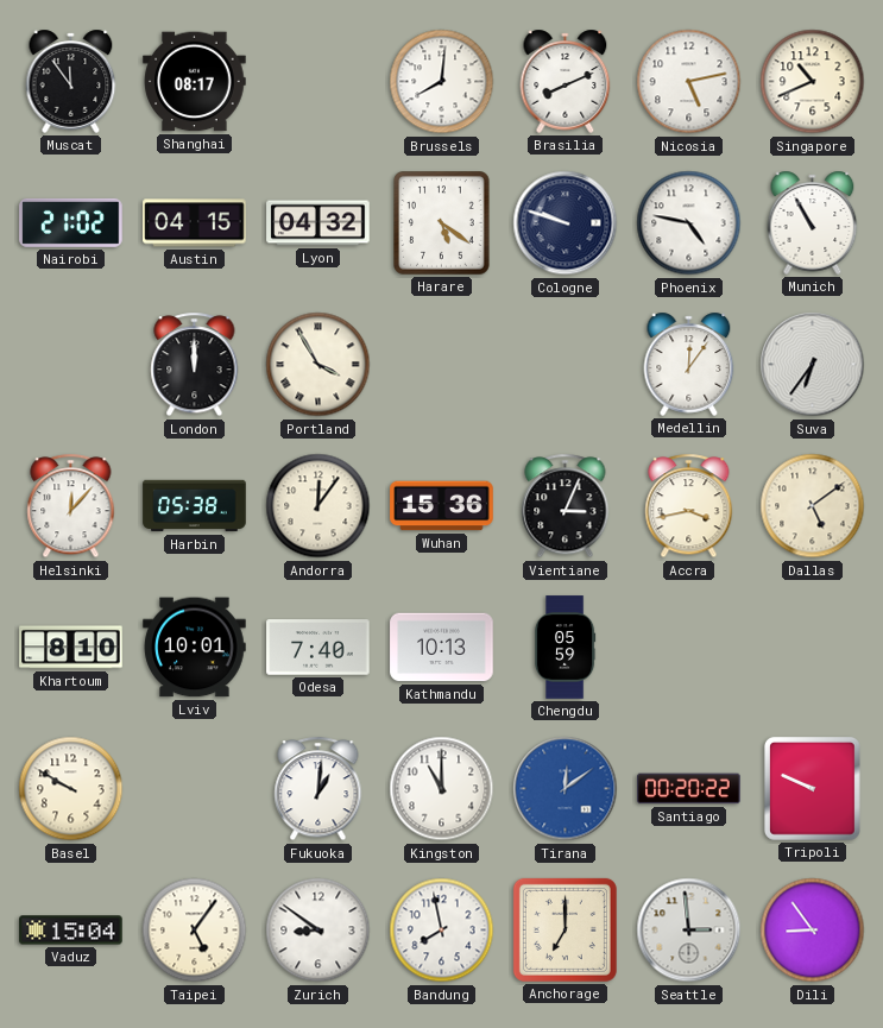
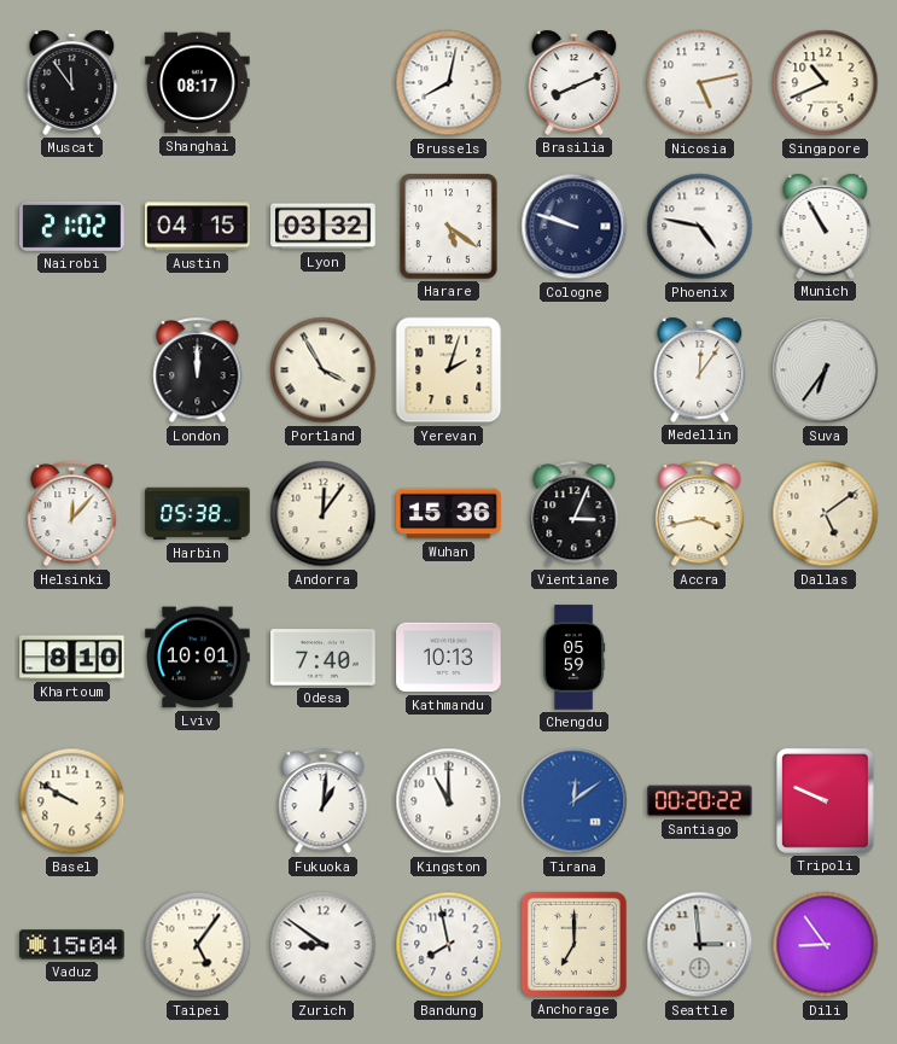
Brussels: 8:01 -> 8:02
Lyon: 04:32 -> 03:32
Yerevan: none -> 2:03
